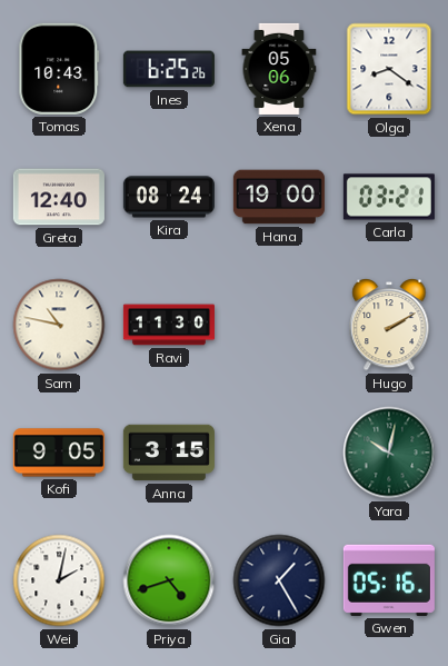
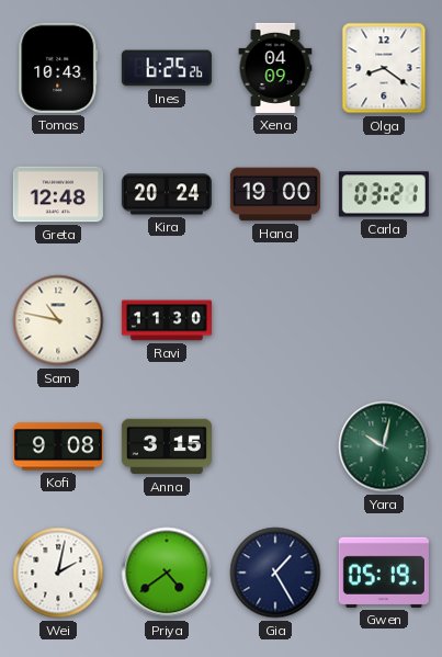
Xena: 05:06 -> 04:09
Greta: 12:40 -> 12:48
Kira: 08:24 -> 20:24
Hugo: 2:10 -> none
Kofi: 9:05 -> 9:08
Priya: 4:42 -> 4:39
Gwen: 05:16 -> 05:19
